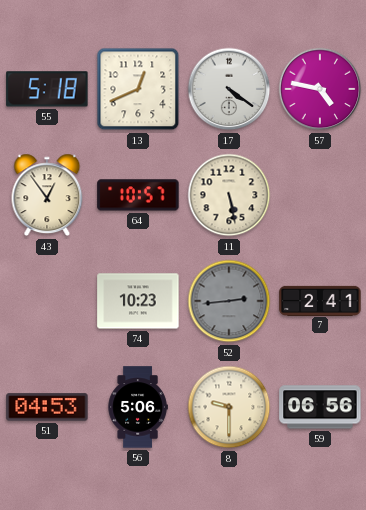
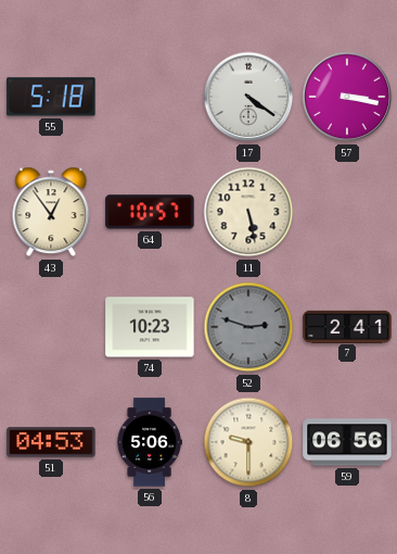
13: 12:41 -> none
57: 4:47 -> 3:17
52: 2:44 -> 2:48
